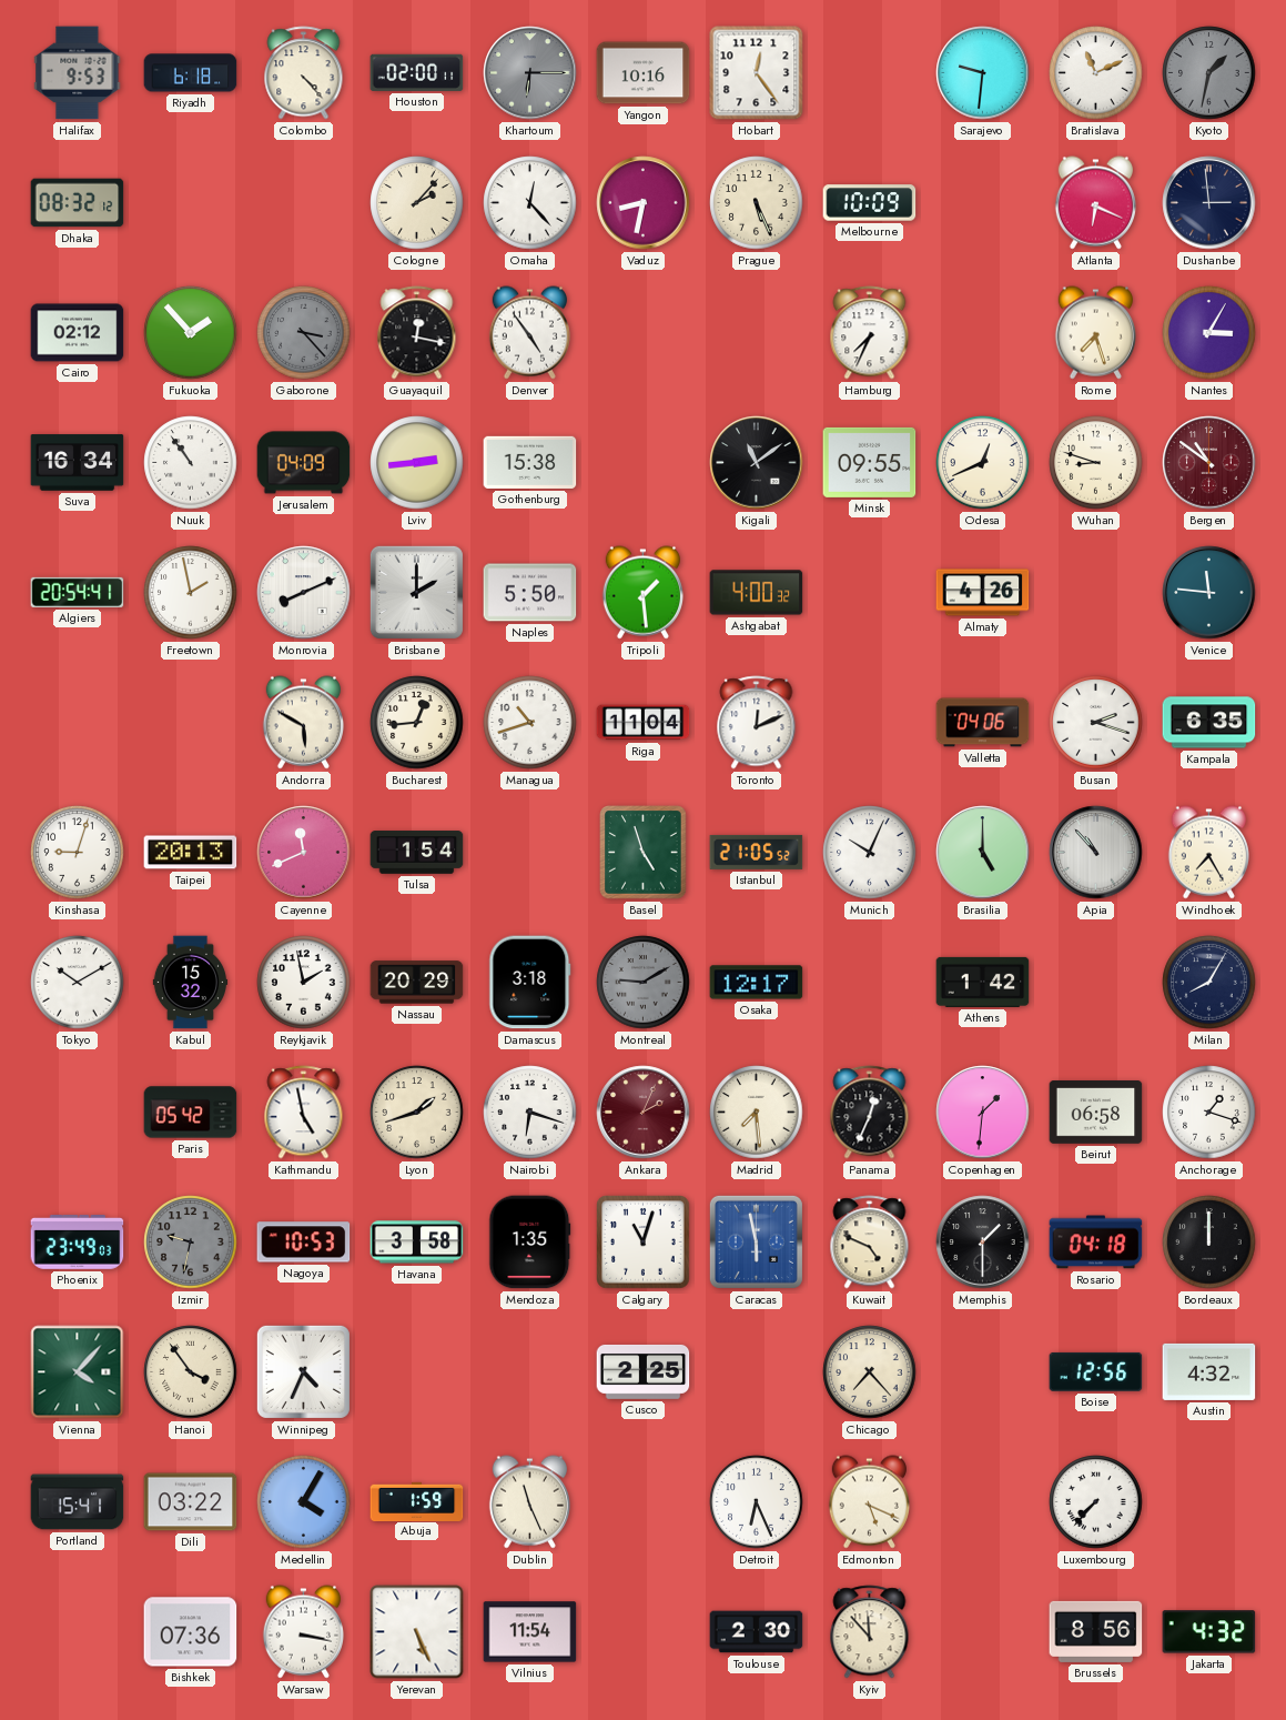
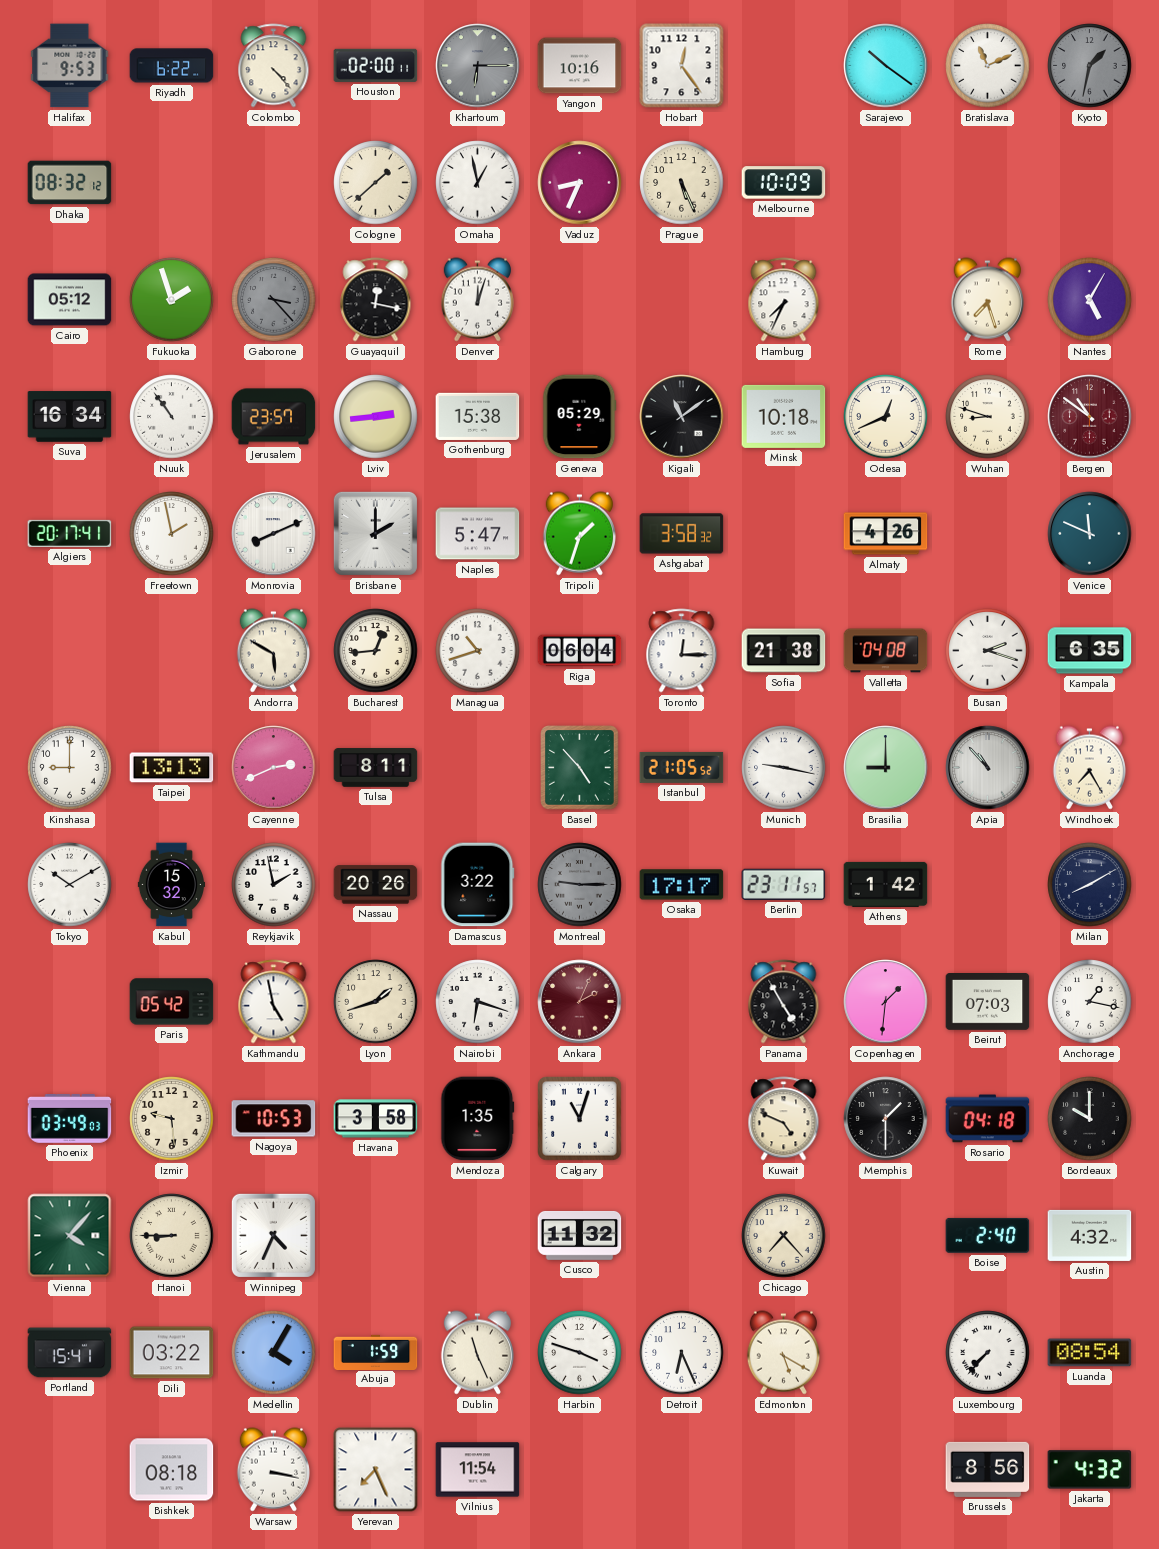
Riyadh: 6:18 -> 6:22
Sarajevo: 9:31 -> 10:21
Cologne: 2:07 -> 1:38
Omaha: 12:23 -> 12:58
Vaduz: 8:32 -> 8:34
Atlanta: 6:19 -> none
Dushanbe: 2:59 -> none
Cairo: 02:12 -> 05:12
Fukuoka: 1:53 -> 1:57
Denver: 4:54 -> 12:03
Nantes: 3:05 -> 5:05
Jerusalem: 04:09 -> 23:57
Geneva: none -> 05:29
Minsk: 09:55 -> 10:18
Algiers: 20:54 -> 20:17
Naples: 5:50 -> 5:47
Tripoli: 1:29 -> 1:33
Ashgabat: 4:00 -> 3:58
Venice: 11:46 -> 11:49
Riga: 11:04 -> 06:04
Toronto: 12:11 -> 12:15
Sofia: none -> 21:38
Valletta: 04:06 -> 04:08
Kinshasa: 9:03 -> 9:00
Taipei: 20:13 -> 13:13
Cayenne: 11:41 -> 2:41
Tulsa: 1:54 -> 8:11
Basel: 4:57 -> 4:53
Munich: 10:04 -> 9:17
Brasilia: 5:00 -> 9:00
Nassau: 20:29 -> 20:26
Damascus: 3:18 -> 3:22
Montreal: 9:10 -> 9:15
Osaka: 12:17 -> 17:17
Berlin: none -> 23:11
Milan: 8:05 -> 8:10
Madrid: 7:29 -> none
Panama: 12:34 -> 4:55
Beirut: 06:58 -> 07:03
Anchorage: 1:18 -> 1:17
Phoenix: 23:49 -> 03:49
Izmir: 9:32 -> 9:29
Izmir dial: grey -> cream
Caracas: 5:58 -> none
Bordeaux: 12:00 -> 10:00
Hanoi: 3:54 -> 8:45
Cusco: 2:25 -> 11:32
Boise: 12:56 -> 2:40
Harbin: none -> 3:48
Edmonton: 5:19 -> 5:20
Luanda: none -> 08:54
Bishkek: 07:36 -> 08:18
Yerevan: 5:26 -> 7:26
Toulouse: 2:30 -> none
Kyiv: 11:53 -> none
